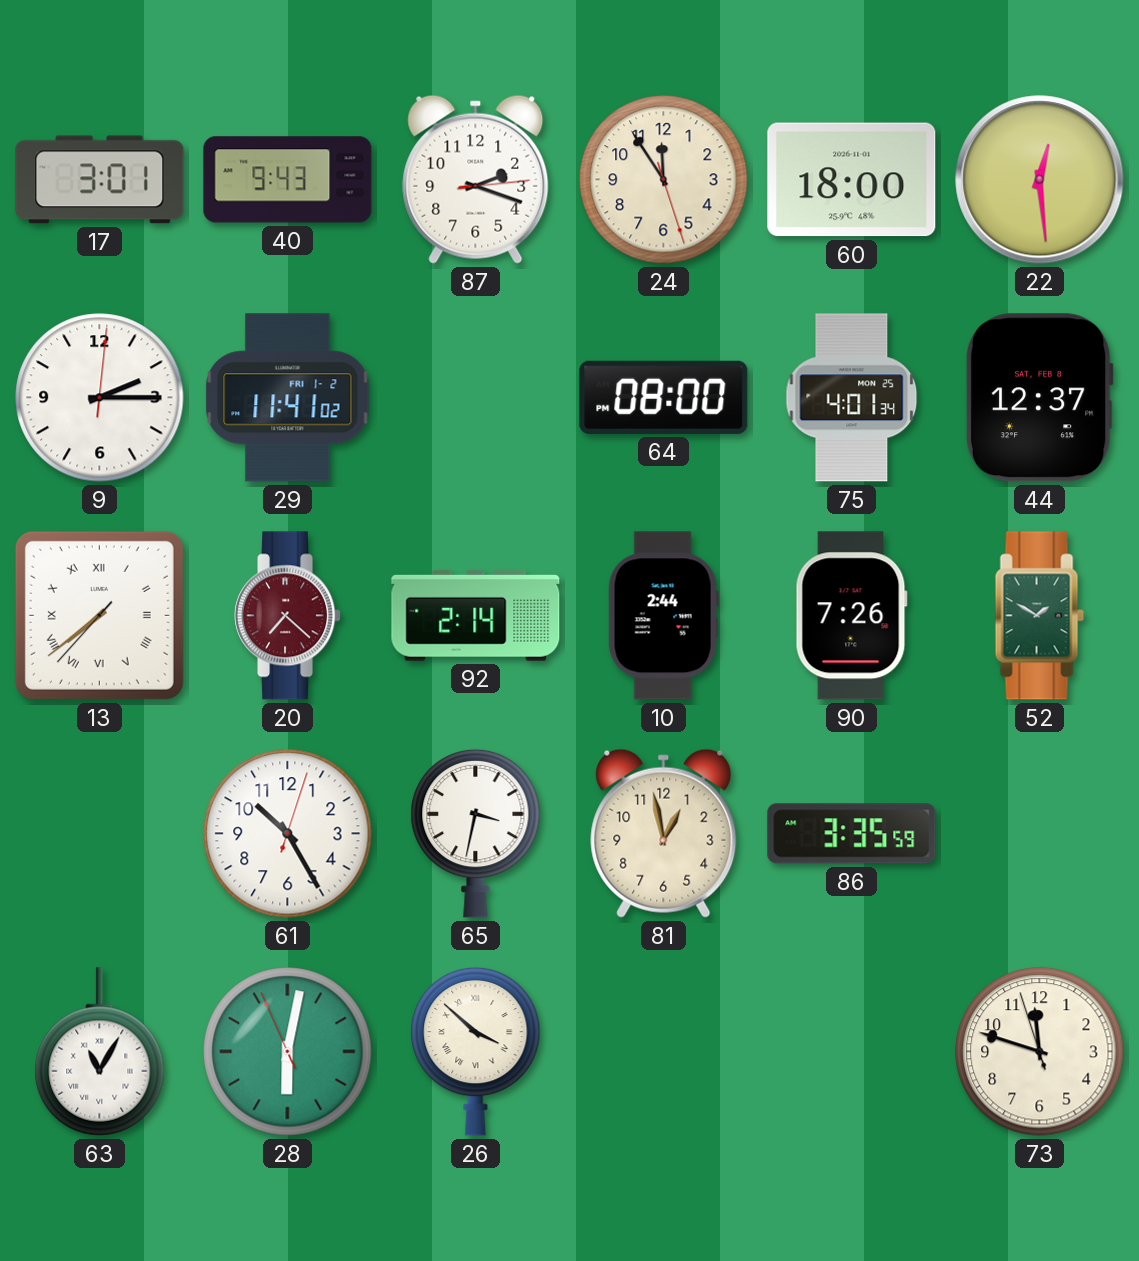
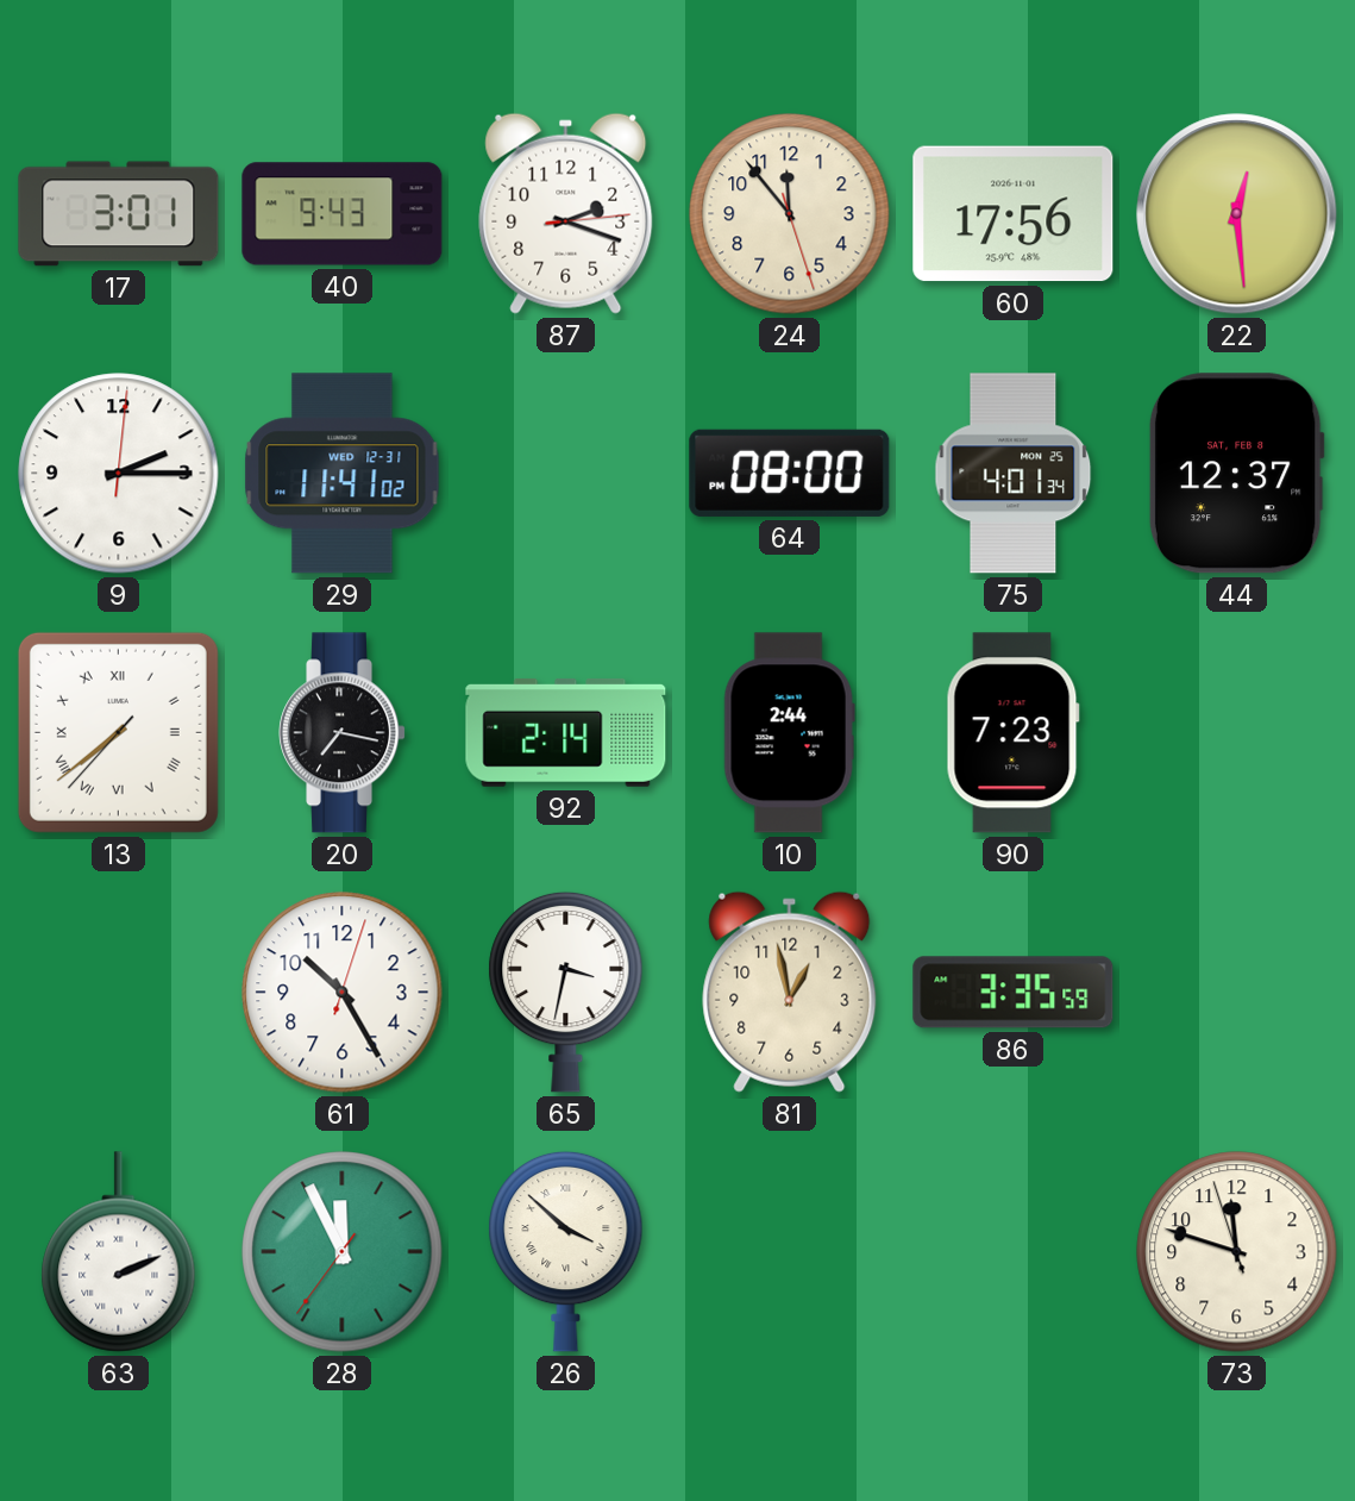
24: 11:54 -> 11:53
60: 18:00 -> 17:56
29 date: FRI 1-2 -> WED 12-31
20: 7:22 -> 7:17
20 dial: burgundy -> black
90: 7:26 -> 7:23
52: 1:50 -> none
63: 11:05 -> 2:11
28: 6:01 -> 11:55
